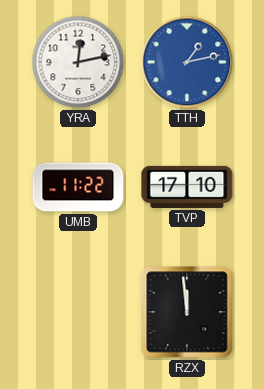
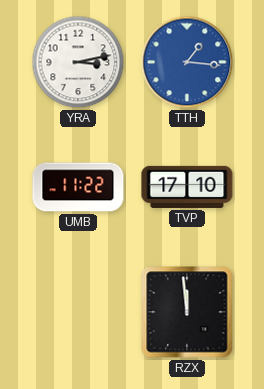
YRA: 12:13 -> 3:13
TTH: 1:13 -> 1:16
